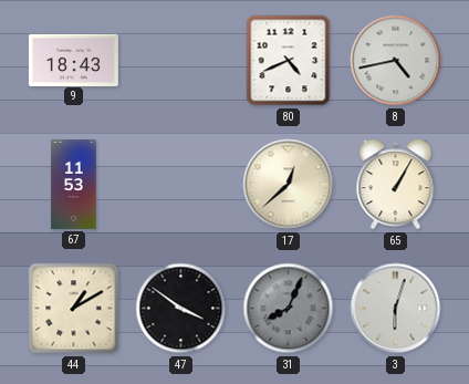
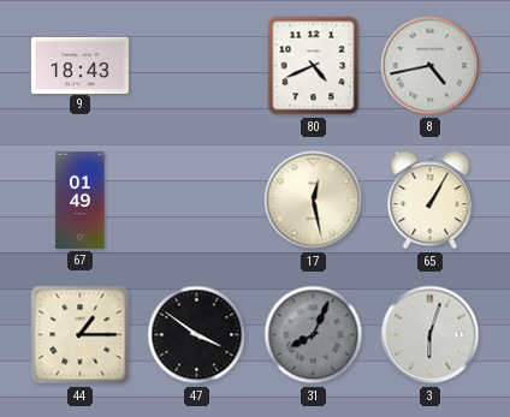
67: 11:53 -> 01:49
17: 12:38 -> 12:28
44: 1:10 -> 1:15
